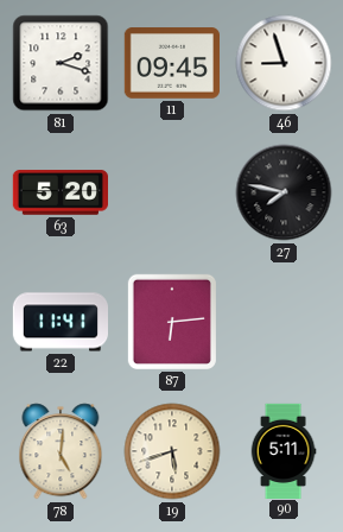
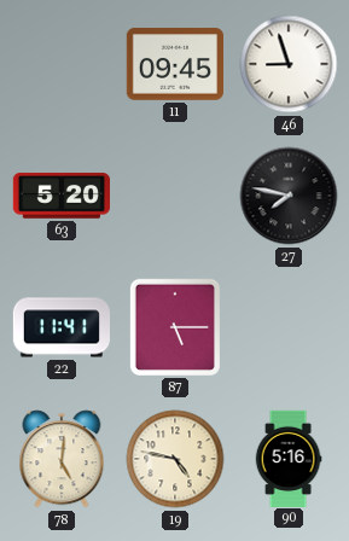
81: 2:18 -> none
87: 6:14 -> 5:15
19: 5:42 -> 4:47
90: 5:11 -> 5:16
